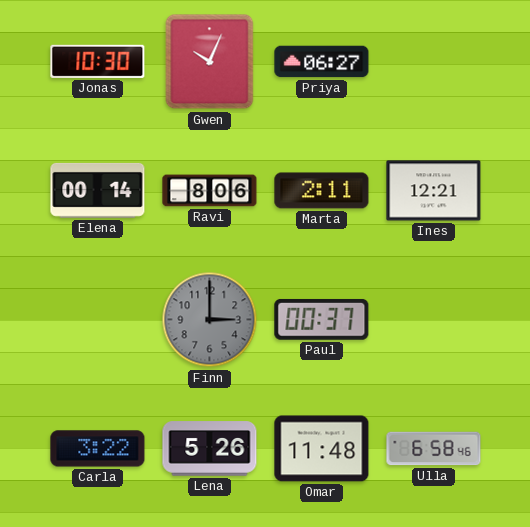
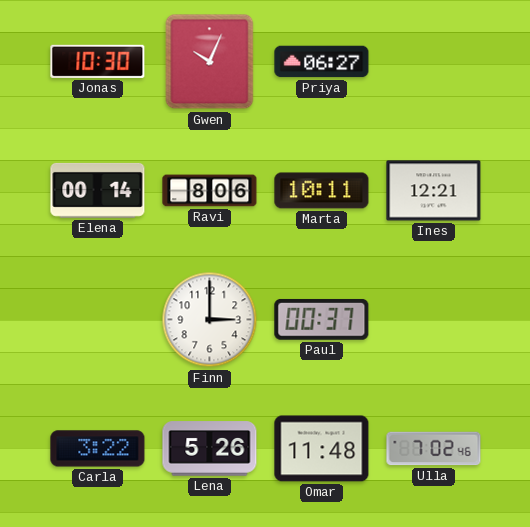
Marta: 2:11 -> 10:11
Finn dial: grey -> white
Ulla: 6:58 -> 7:02
